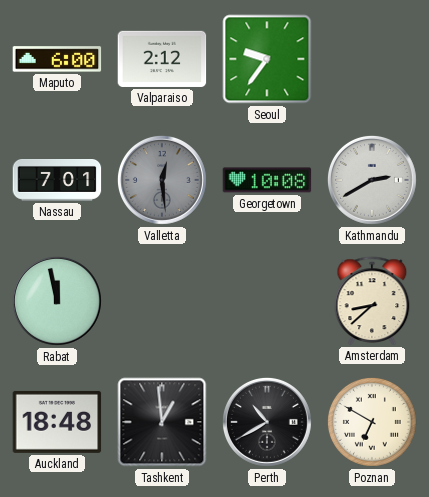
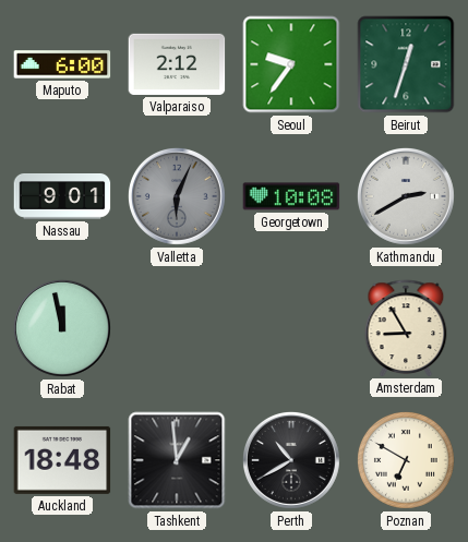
Beirut: none -> 12:33
Nassau: 7:01 -> 9:01
Valletta: 12:29 -> 6:04
Amsterdam: 8:38 -> 8:55
